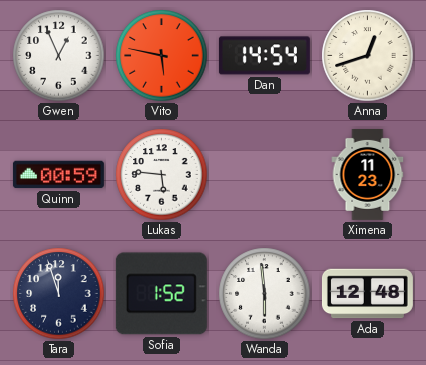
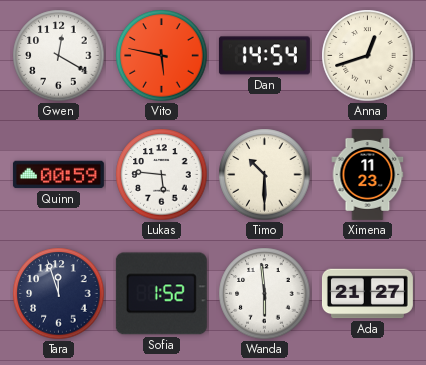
Gwen: 12:56 -> 12:20
Timo: none -> 10:30
Ada: 12:48 -> 21:27
